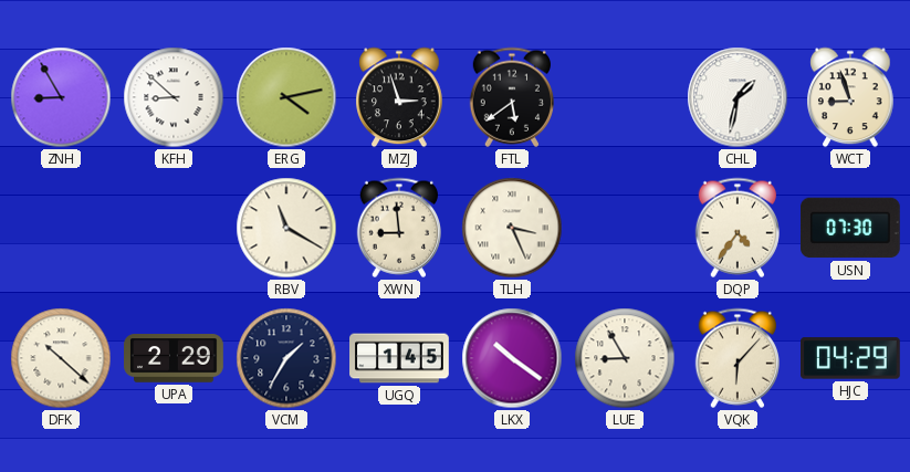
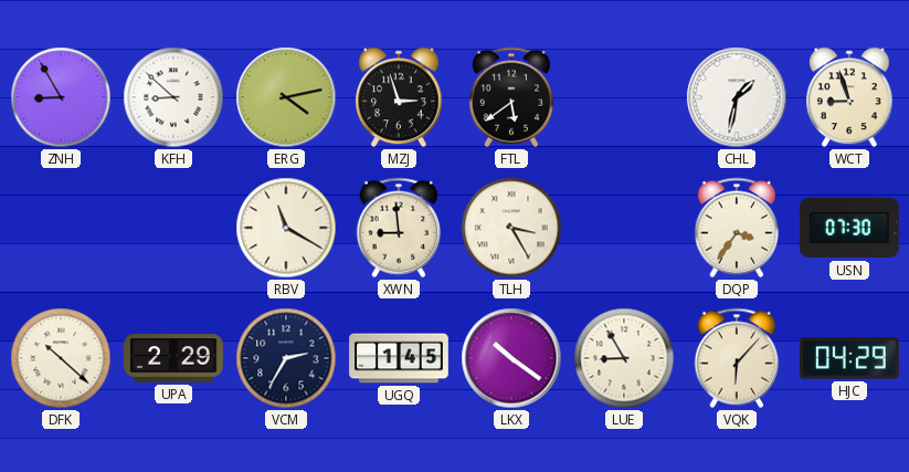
TLH: 3:26 -> 3:25
DQP: 4:36 -> 3:36
VCM: 1:35 -> 2:35
